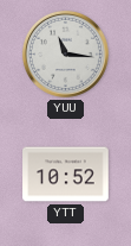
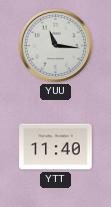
YTT: 10:52 -> 11:40
